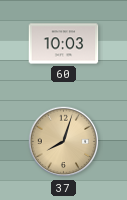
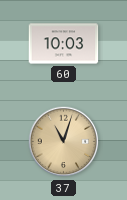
37: 8:03 -> 11:03
